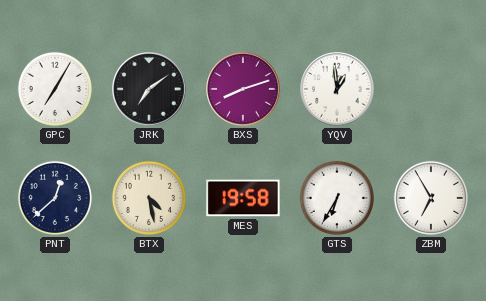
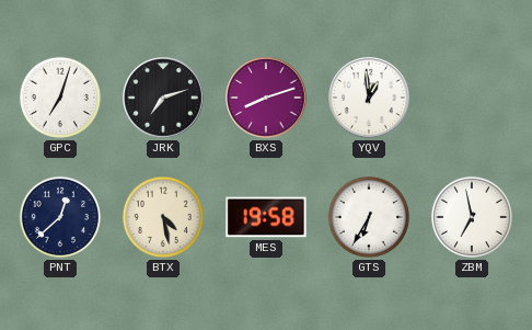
GPC: 7:05 -> 7:03
JRK: 7:09 -> 7:12
ZBM: 6:55 -> 6:58
